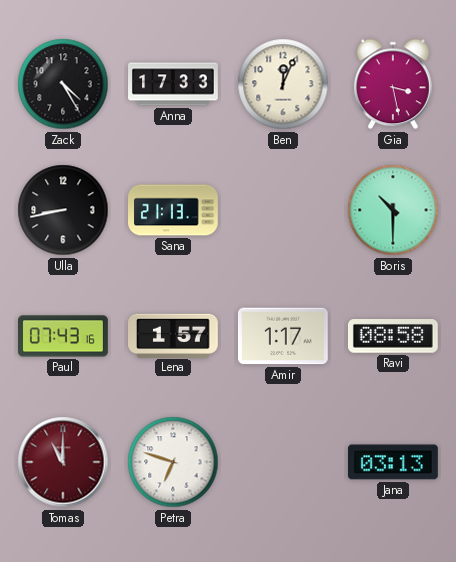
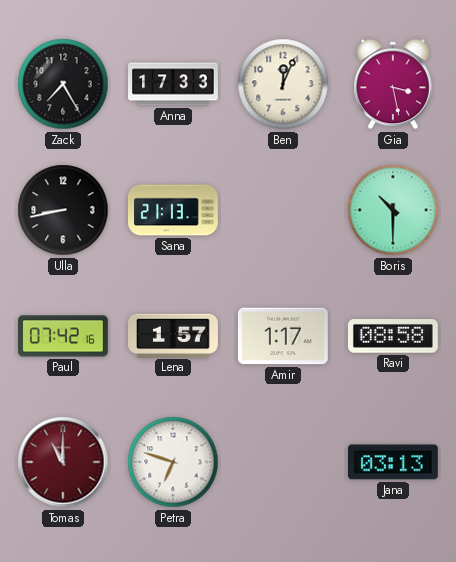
Zack: 4:25 -> 7:25
Paul: 07:43 -> 07:42
